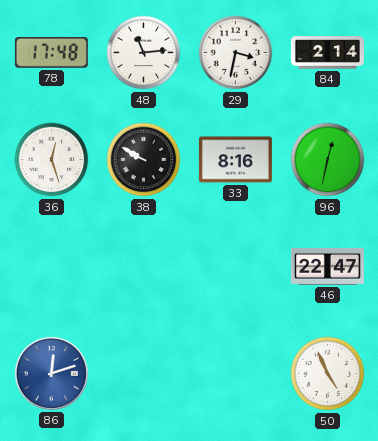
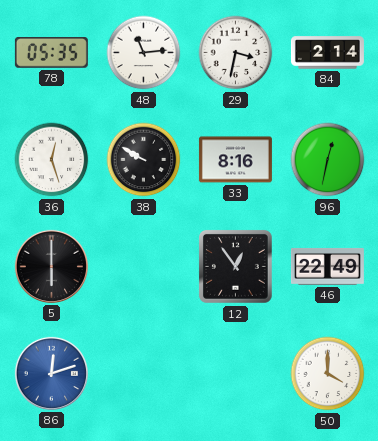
78: 17:48 -> 05:35
5: none -> 6:00
12: none -> 12:54
46: 22:47 -> 22:49
50: 4:56 -> 4:00
